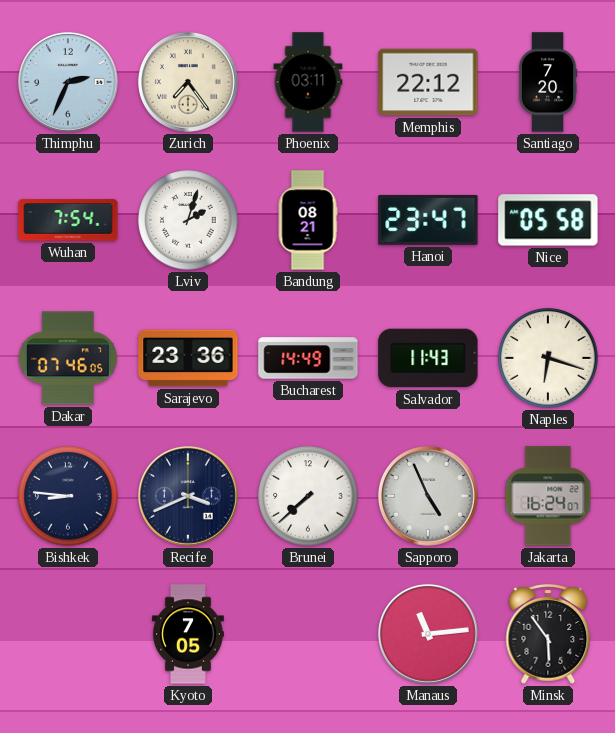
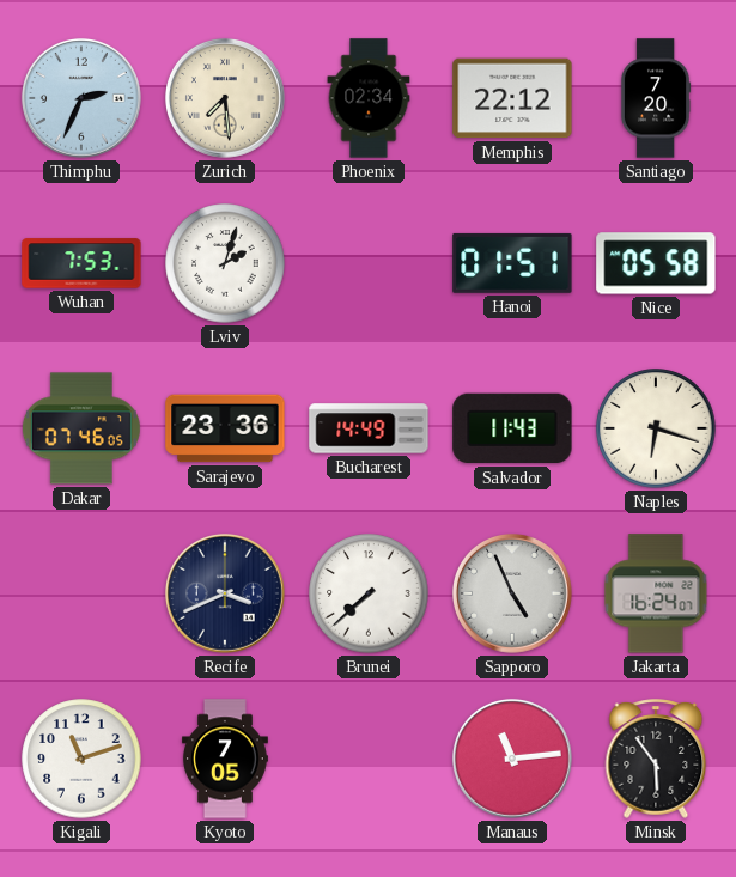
Zurich: 7:24 -> 7:29
Phoenix: 03:11 -> 02:34
Wuhan: 7:54 -> 7:53
Bandung: 08:21 -> none
Hanoi: 23:47 -> 01:51
Bishkek: 8:46 -> none
Kigali: none -> 11:12
